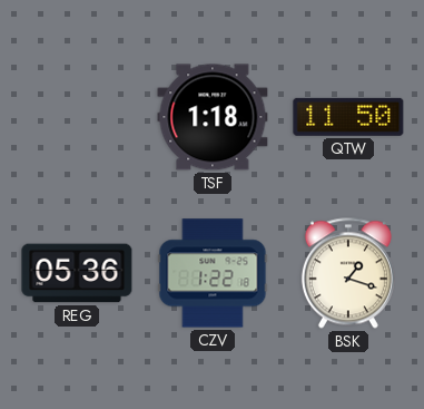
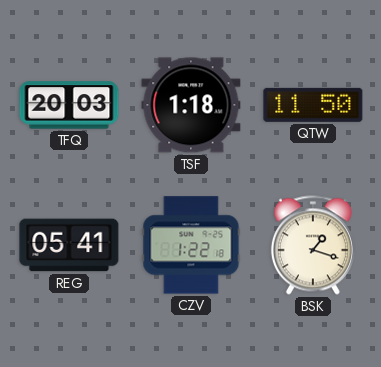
TFQ: none -> 20:03
REG: 05:36 -> 05:41
